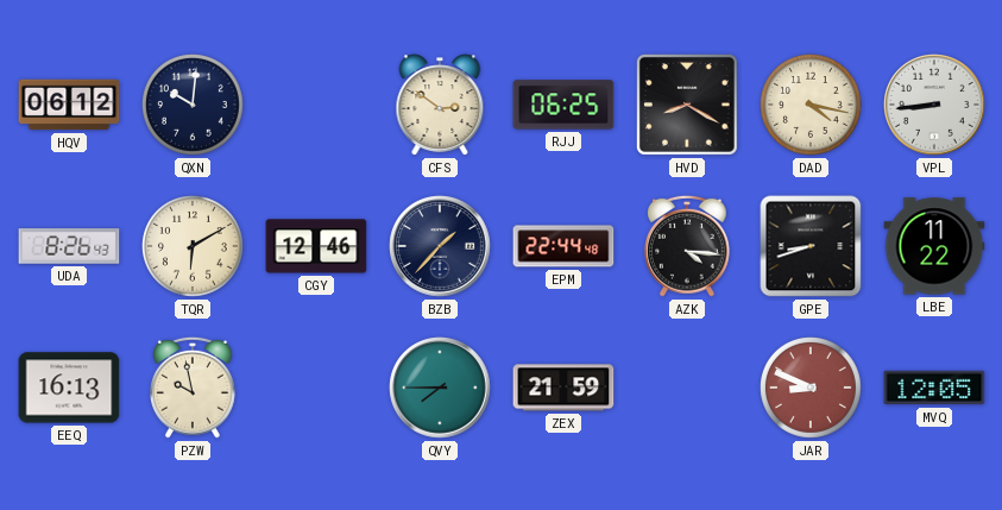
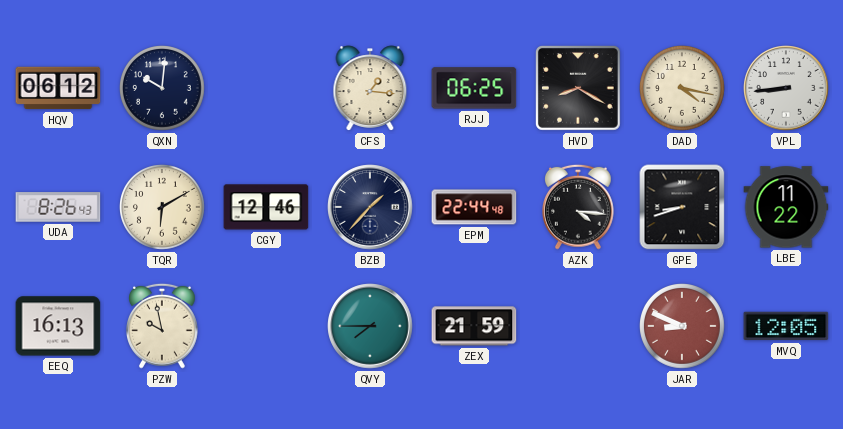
CFS: 2:51 -> 1:16
